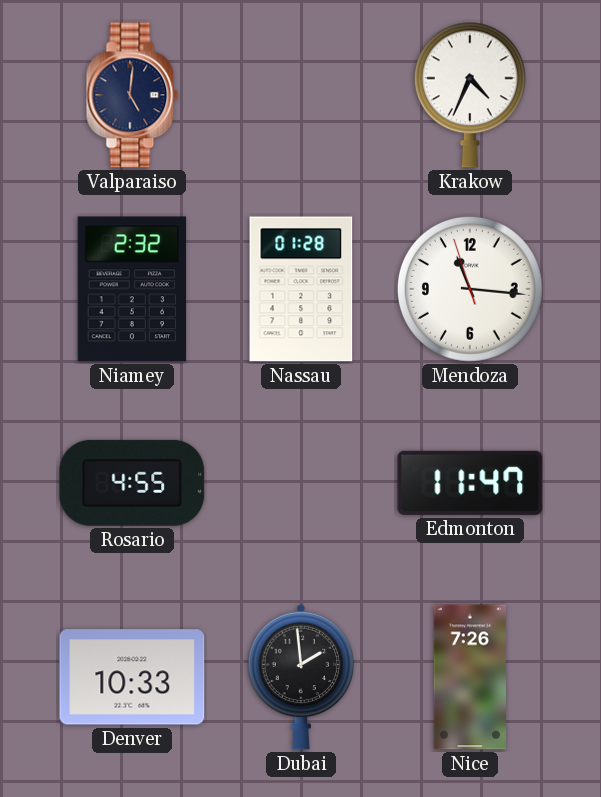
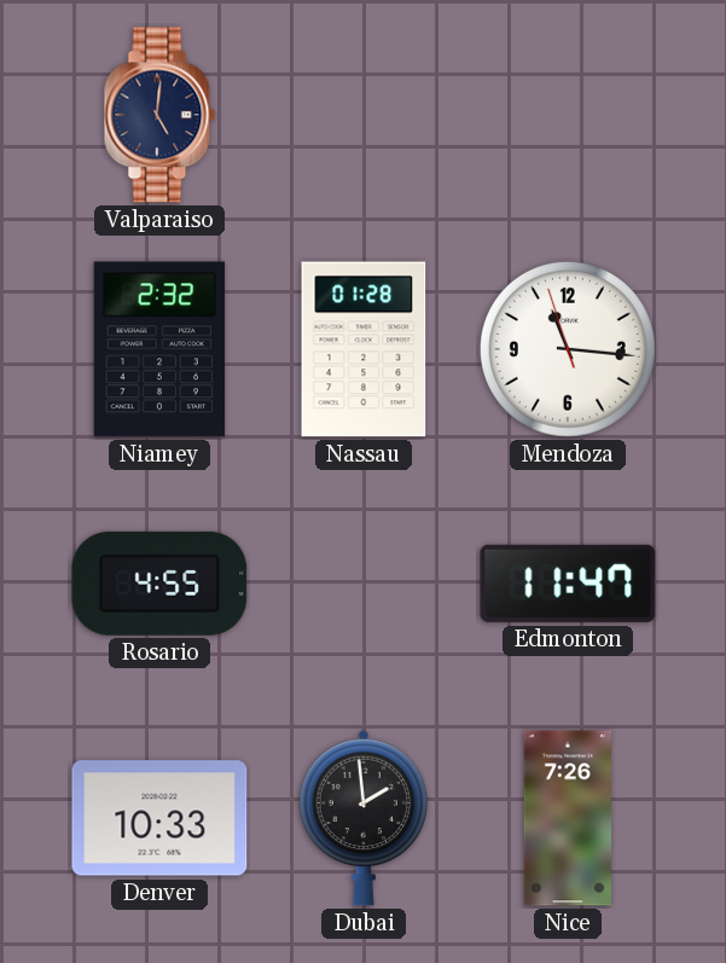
Krakow: 4:34 -> none
